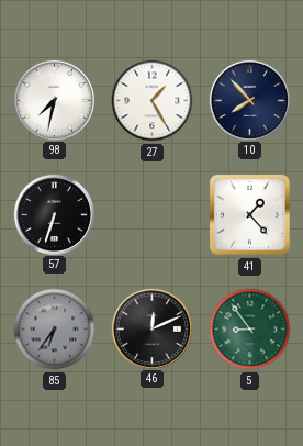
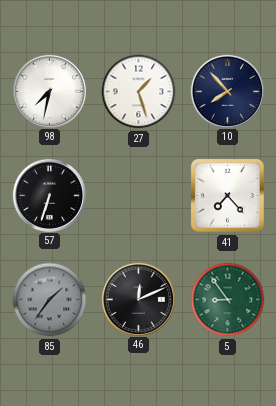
27: 1:25 -> 1:27
41: 1:23 -> 7:23
85: 6:36 -> 1:36
